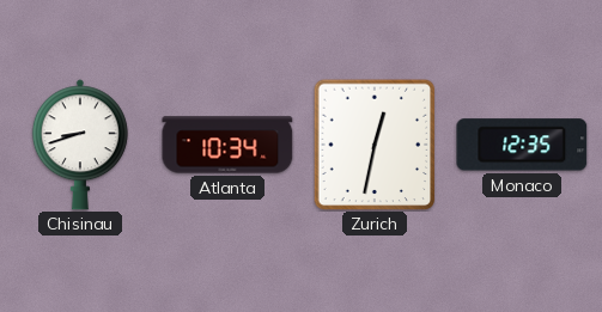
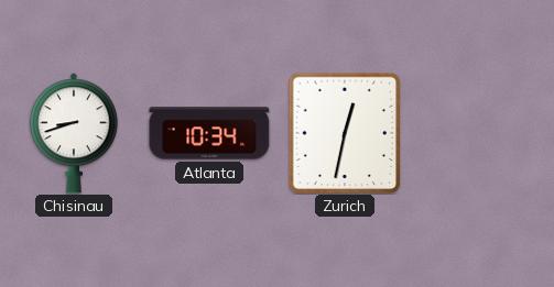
Monaco: 12:35 -> none
